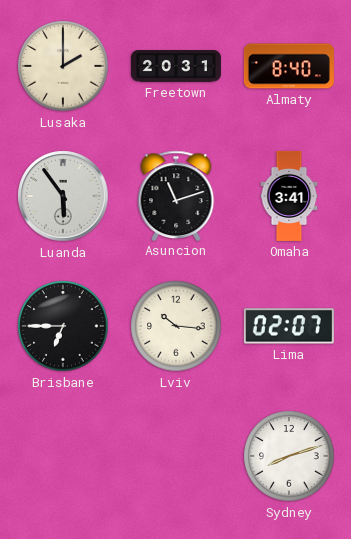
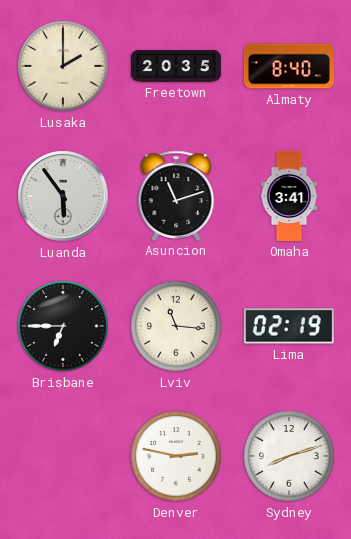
Freetown: 20:31 -> 20:35
Lviv: 10:16 -> 11:16
Lima: 02:07 -> 02:19
Denver: none -> 2:47
